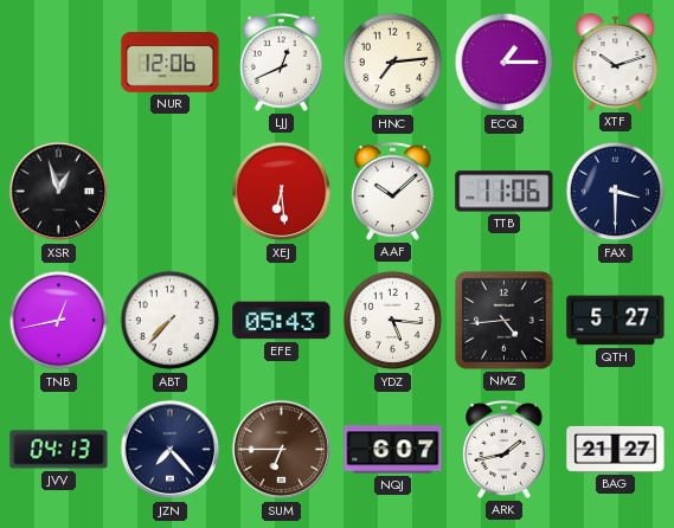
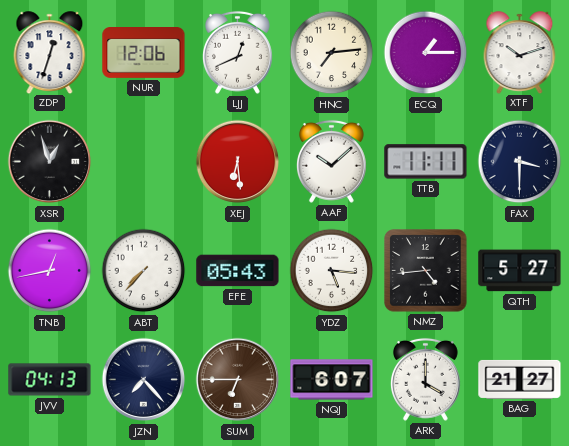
ZDP: none -> 12:33
TTB: 11:06 -> 11:11
ARK: 1:43 -> 4:00
